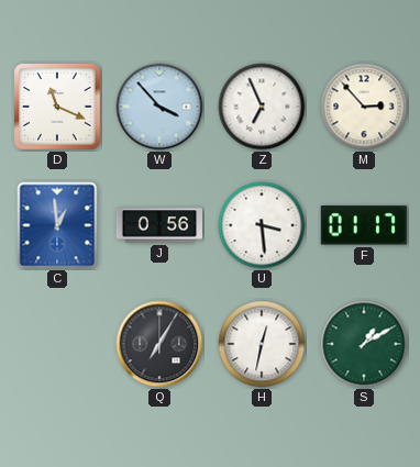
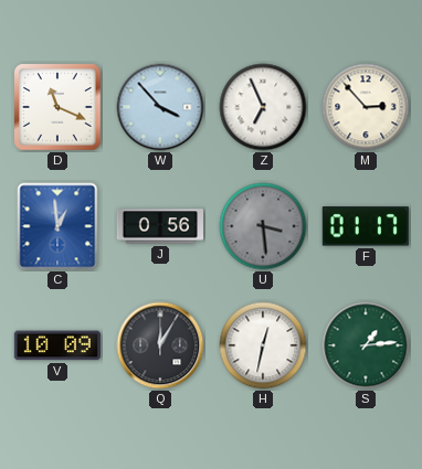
U dial: white -> grey
V: none -> 10:09
Q: 7:05 -> 12:05
S: 1:10 -> 1:14
